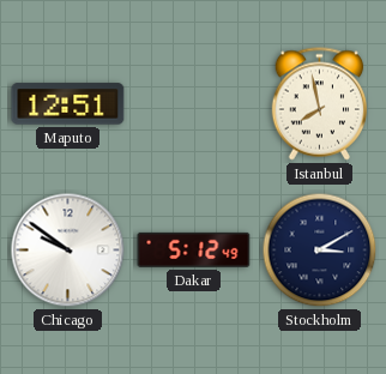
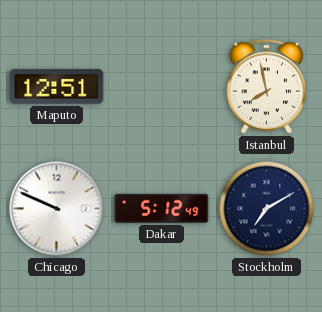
Chicago: 9:51 -> 9:49
Stockholm: 3:10 -> 7:10
